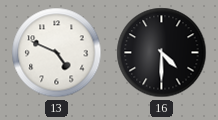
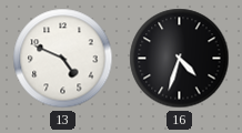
16: 4:30 -> 4:33
